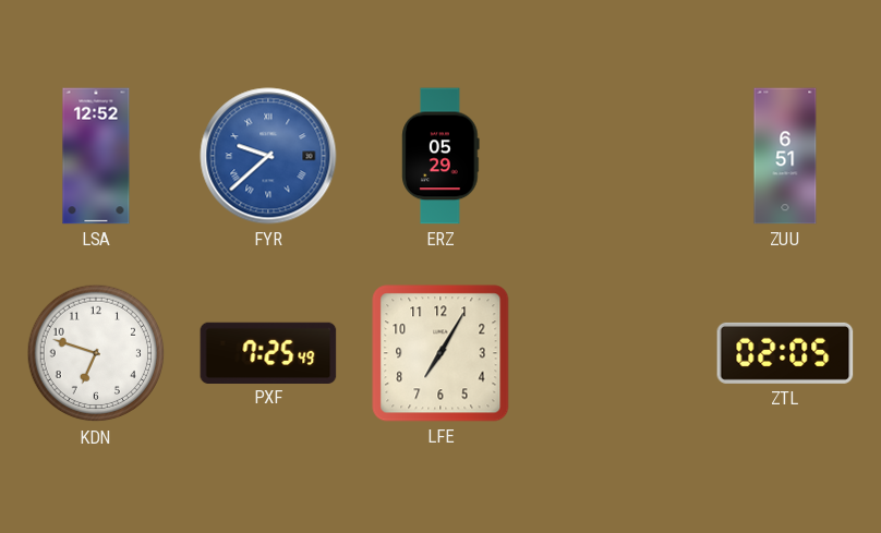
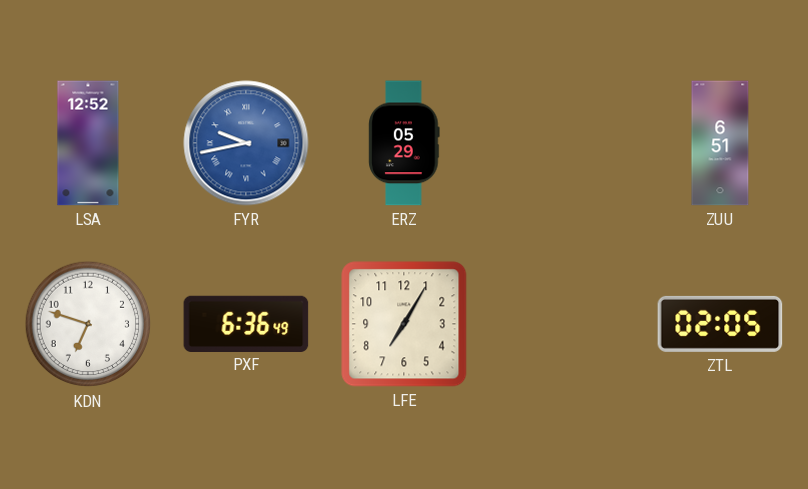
FYR: 9:38 -> 9:43
PXF: 7:25 -> 6:36
